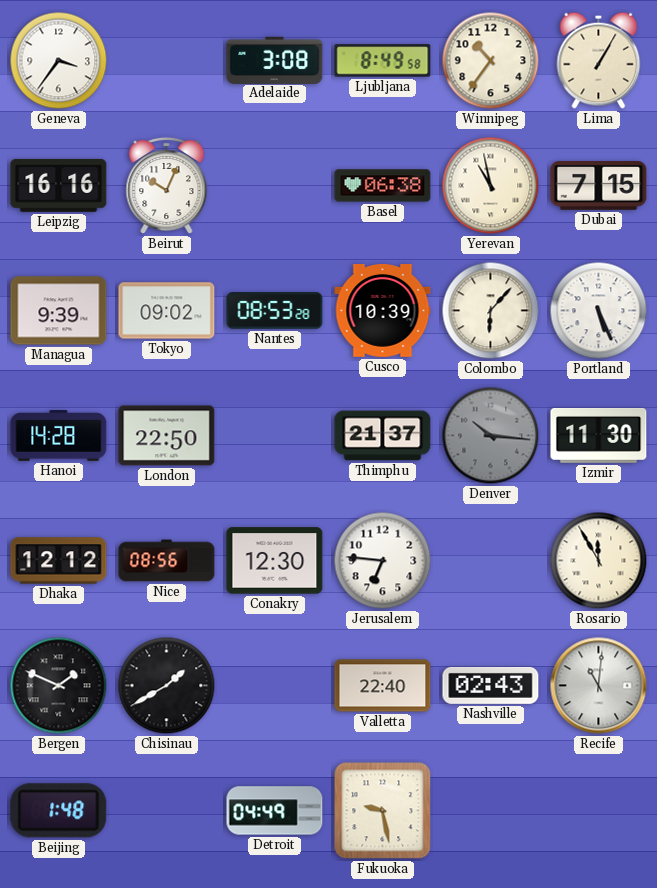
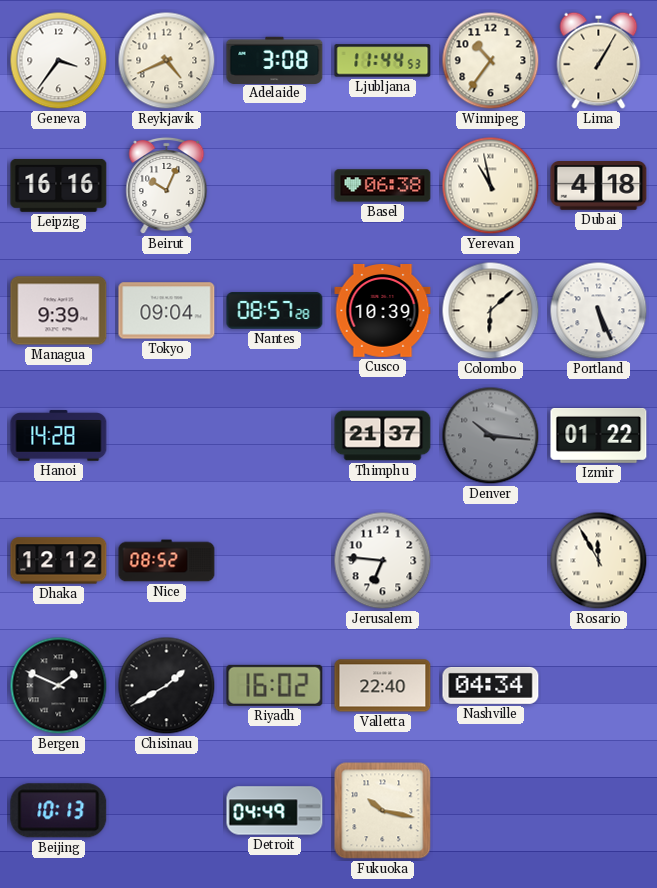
Reykjavik: none -> 4:41
Ljubljana: 8:49 -> 11:44
Dubai: 7:15 -> 4:18
Tokyo: 09:02 -> 09:04
Nantes: 08:53 -> 08:57
Colombo: 6:07 -> 6:08
London: 22:50 -> none
Izmir: 11:30 -> 01:22
Nice: 08:56 -> 08:52
Conakry: 12:30 -> none
Riyadh: none -> 16:02
Nashville: 02:43 -> 04:34
Recife: 11:01 -> none
Beijing: 1:48 -> 10:13
Fukuoka: 9:28 -> 10:17
